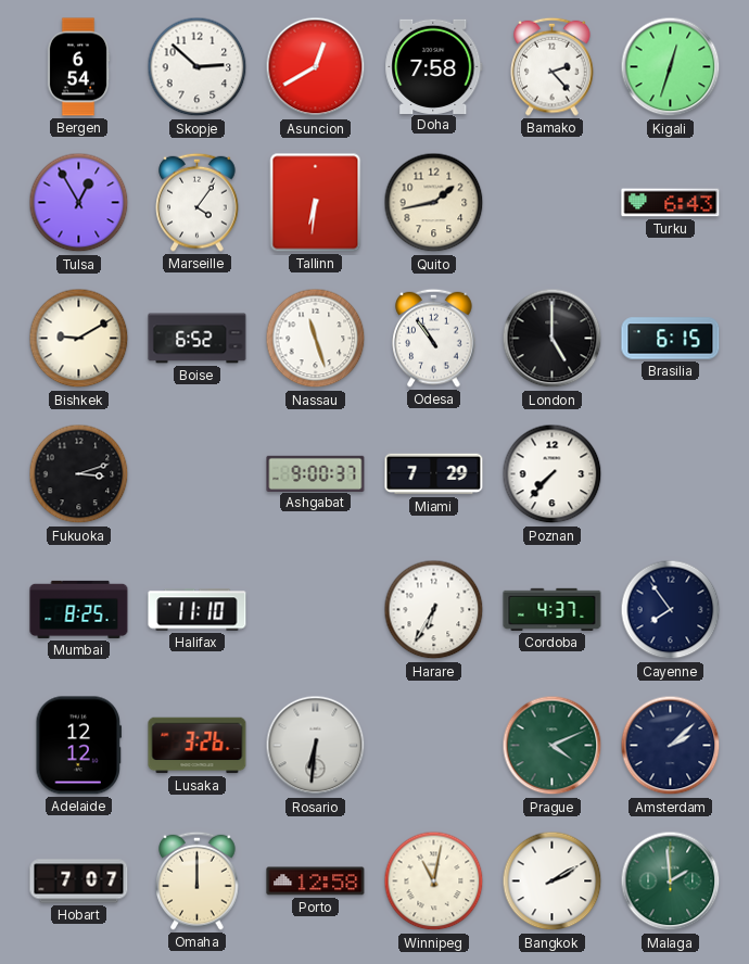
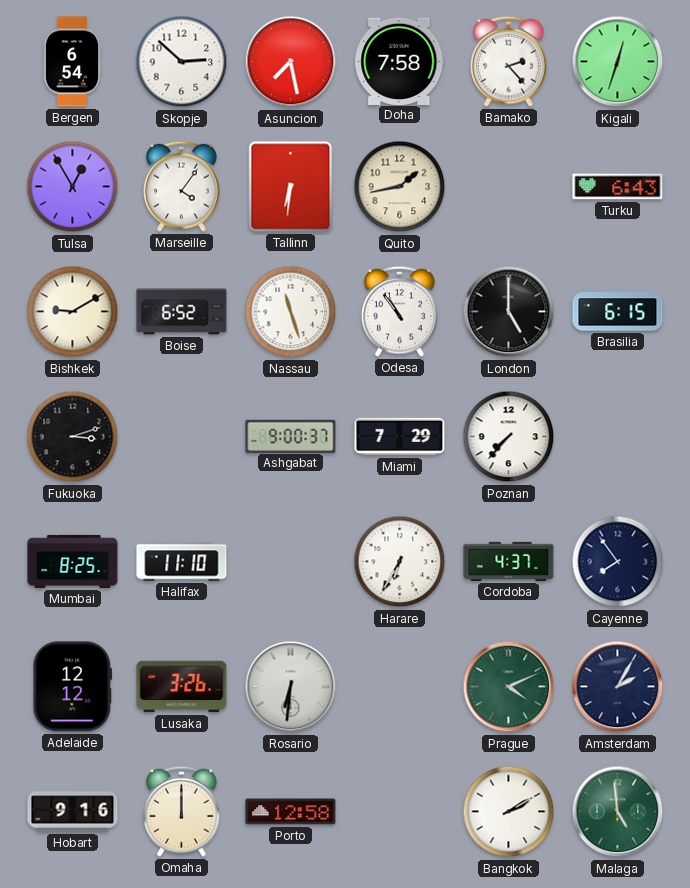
Asuncion: 12:40 -> 7:28
Amsterdam: 2:08 -> 2:05
Hobart: 7:07 -> 9:16
Winnipeg: 11:02 -> none
Malaga: 1:59 -> 4:59
